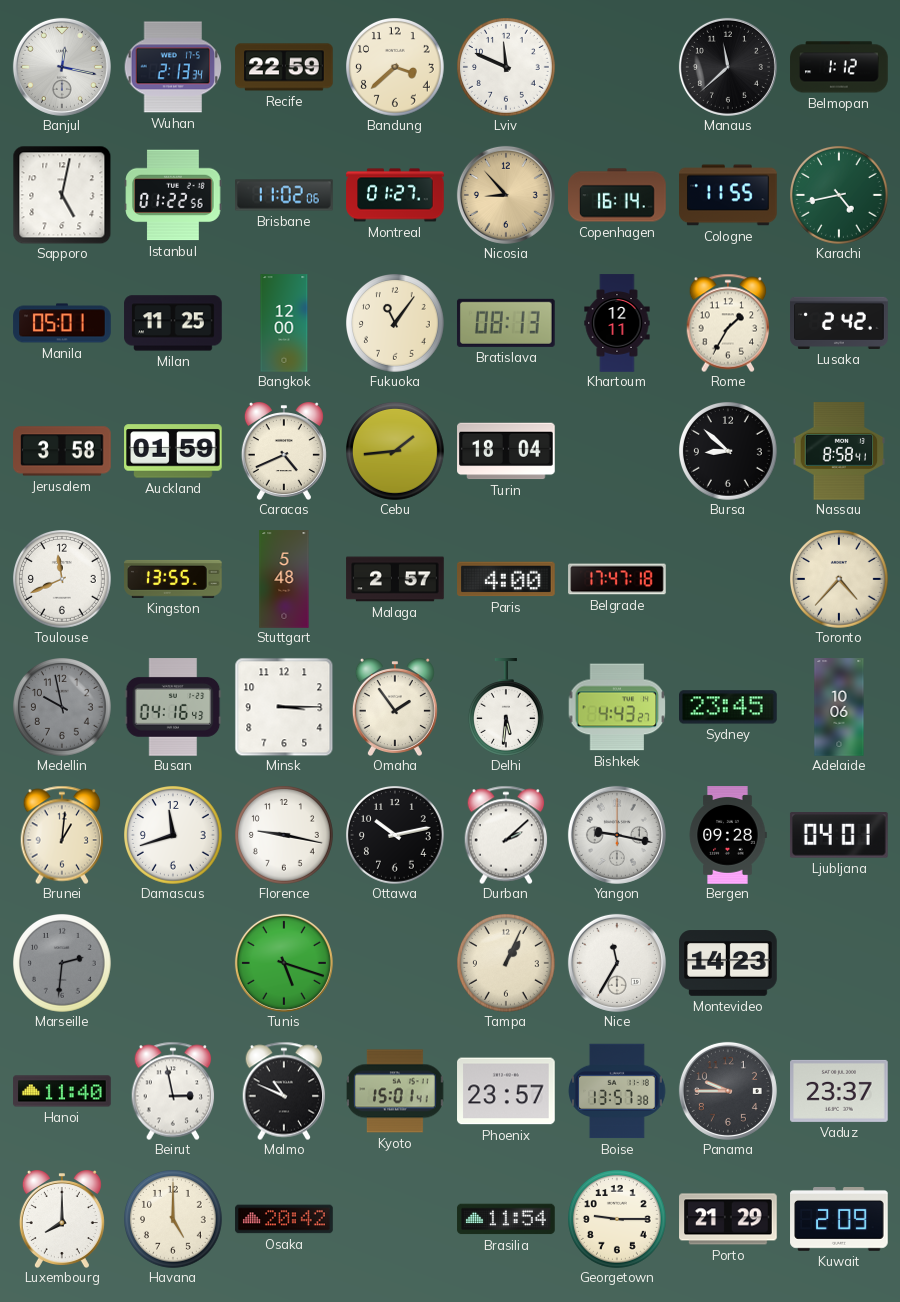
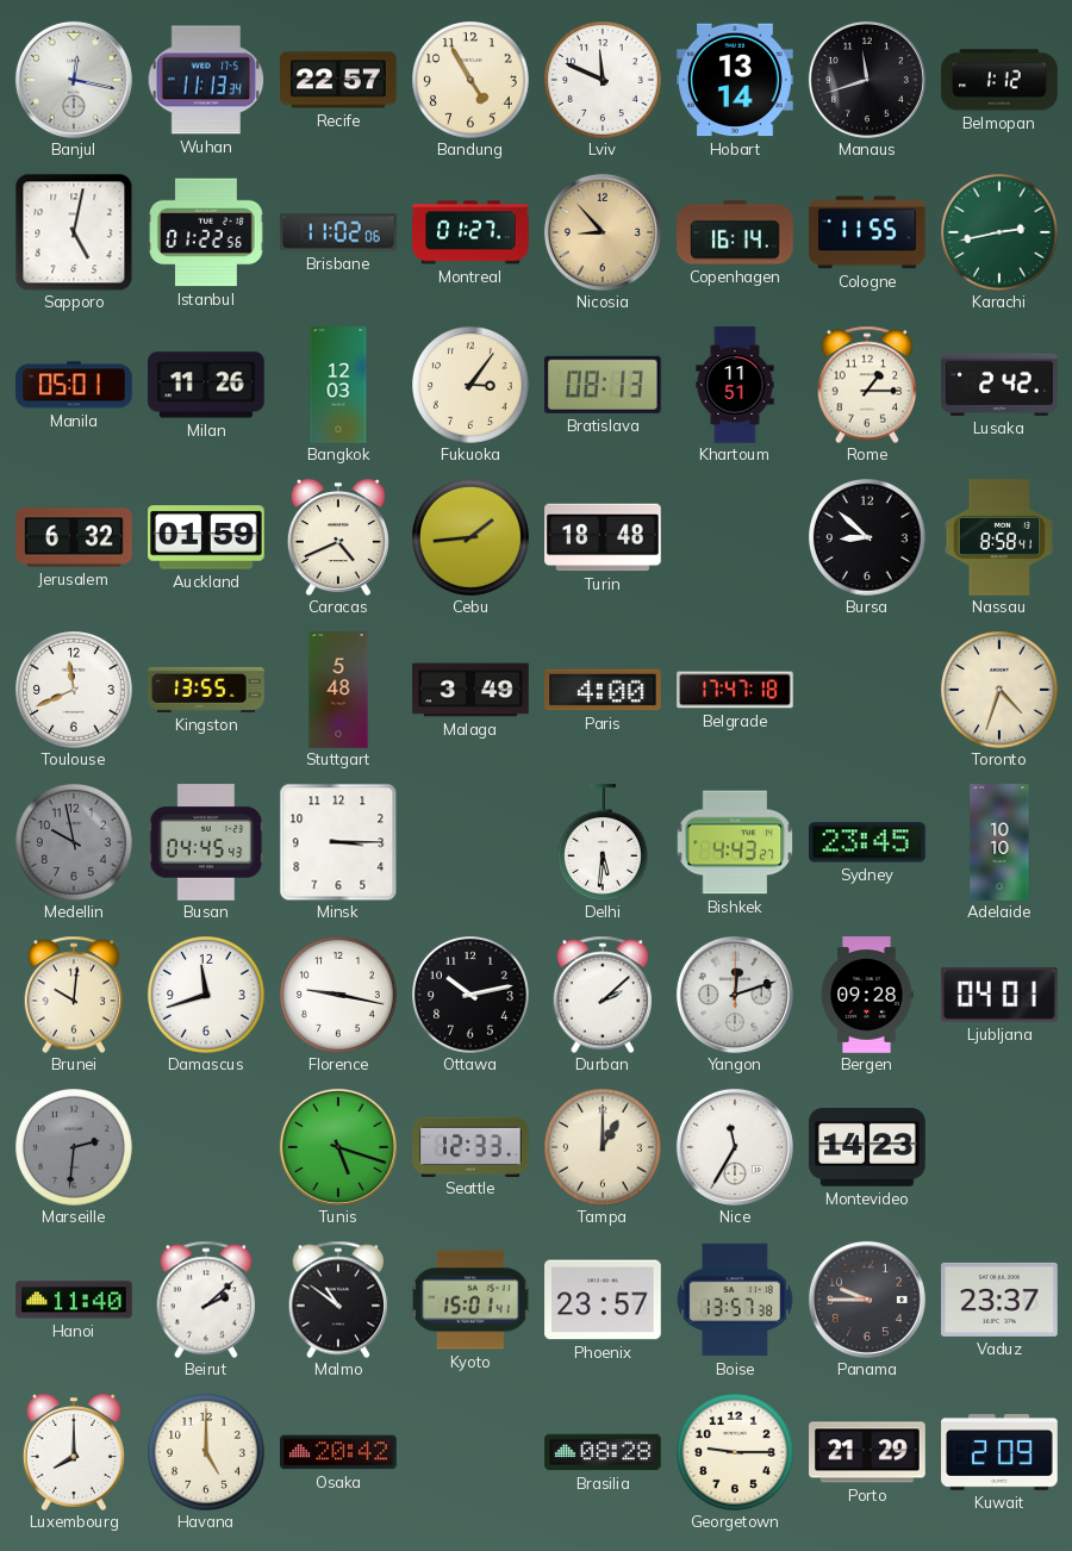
Wuhan: 2:13 -> 11:13
Recife: 22:59 -> 22:57
Bandung: 3:38 -> 4:55
Hobart: none -> 13:14
Manaus: 11:38 -> 11:42
Karachi: 4:43 -> 2:43
Milan: 11:25 -> 11:26
Bangkok: 12:00 -> 12:03
Fukuoka: 11:06 -> 3:06
Khartoum: 12:11 -> 11:51
Rome: 1:35 -> 1:15
Jerusalem: 3:58 -> 6:32
Turin: 18:04 -> 18:48
Malaga: 2:57 -> 3:49
Toronto: 4:37 -> 4:33
Busan: 04:16 -> 04:45
Omaha: 1:54 -> none
Adelaide: 10:06 -> 10:10
Brunei: 1:01 -> 10:01
Yangon: 9:17 -> 12:12
Seattle: none -> 12:33
Tampa: 1:04 -> 1:00
Beirut: 2:58 -> 2:08
Malmo: 10:49 -> 10:51
Brasilia: 11:54 -> 08:28
